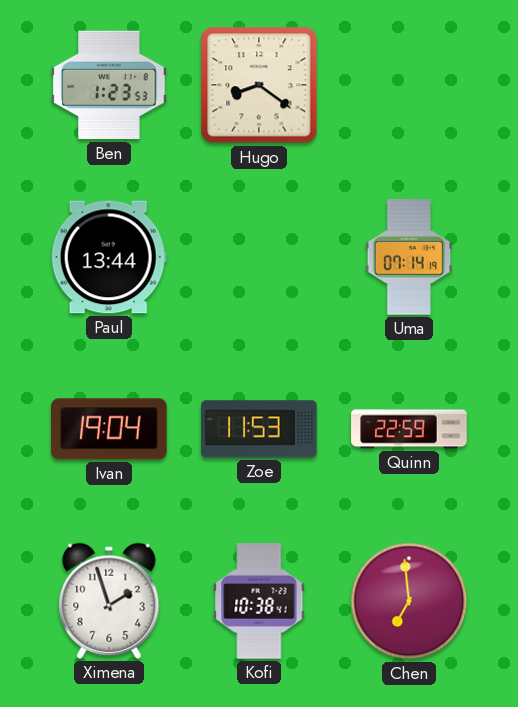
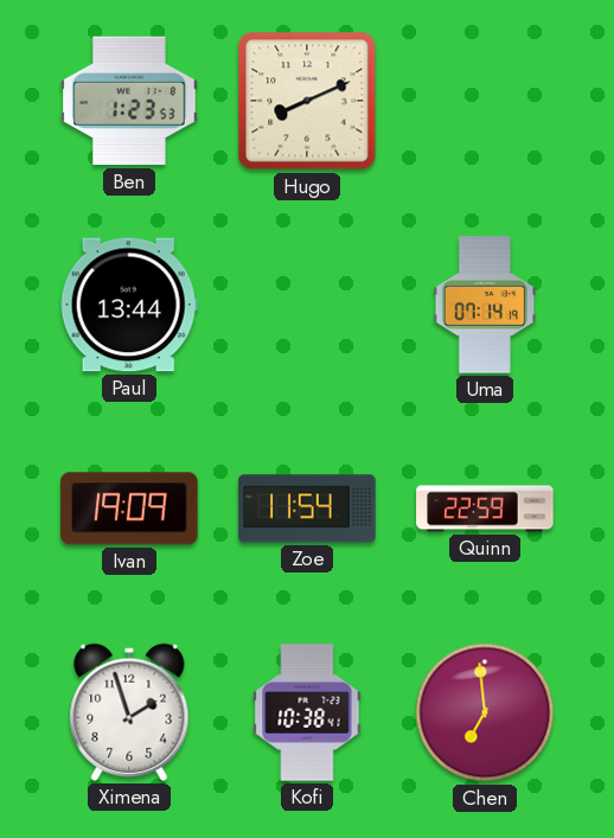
Hugo: 8:21 -> 8:11
Ivan: 19:04 -> 19:09
Zoe: 11:53 -> 11:54
